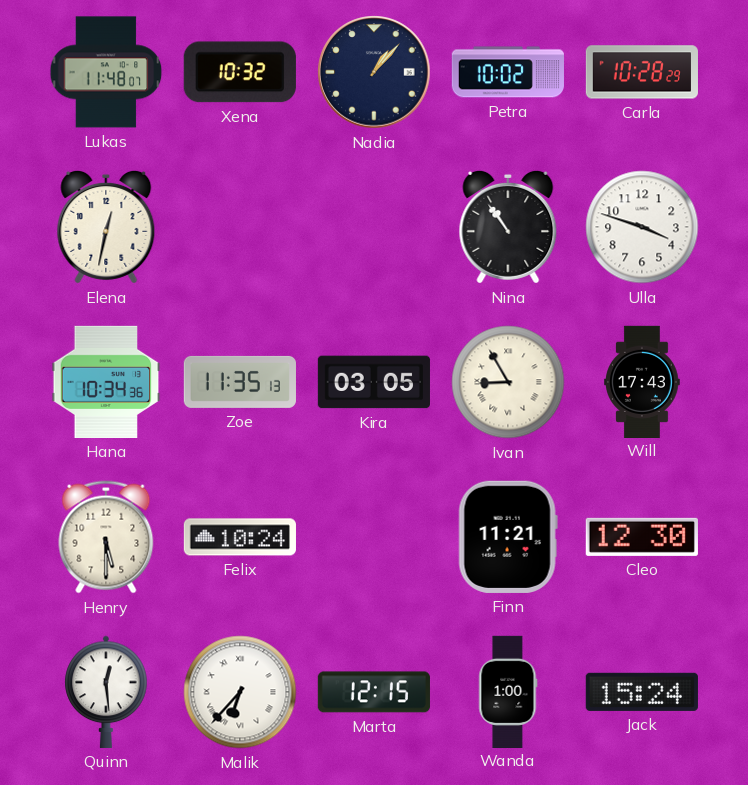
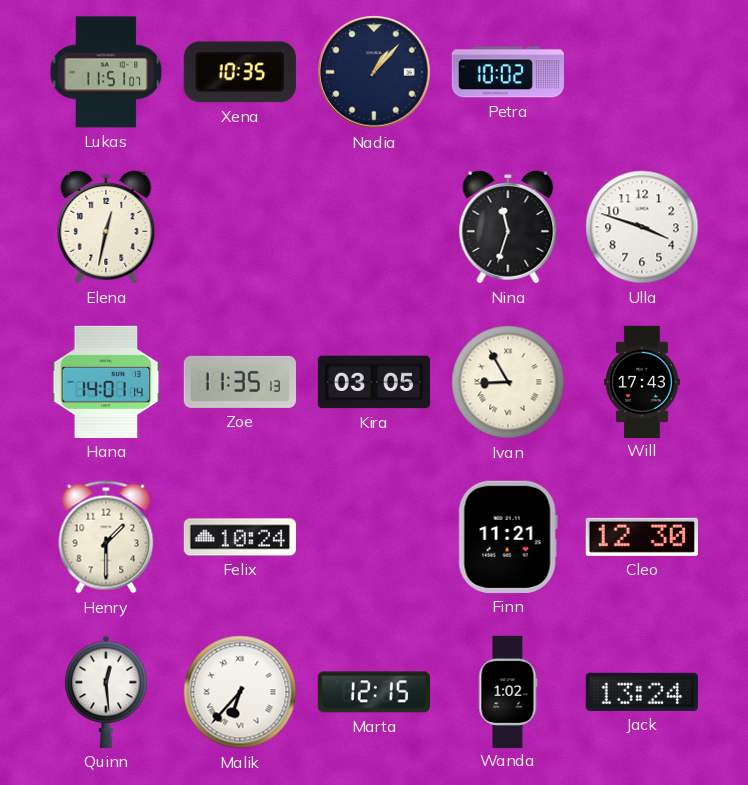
Lukas: 11:48 -> 11:51
Xena: 10:32 -> 10:35
Carla: 10:28 -> none
Nina: 10:54 -> 11:33
Hana: 10:34 -> 14:01
Henry: 5:30 -> 1:30
Wanda: 1:00 -> 1:02
Jack: 15:24 -> 13:24
